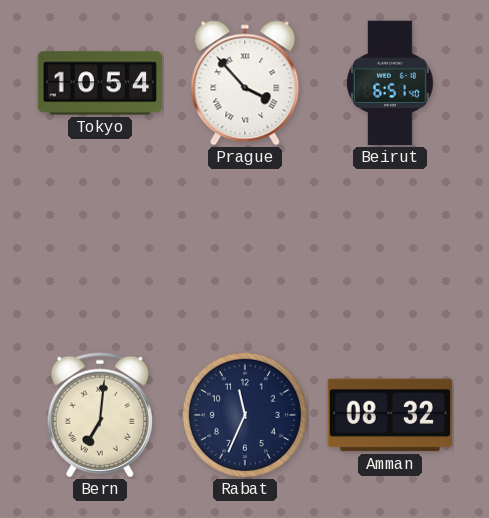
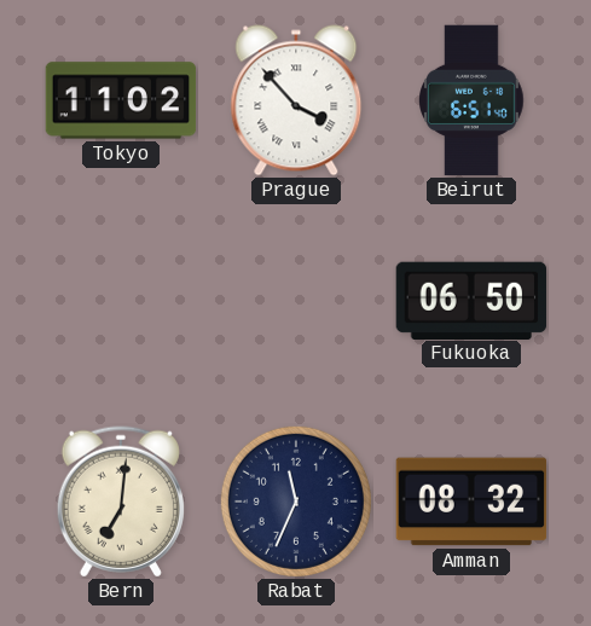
Tokyo: 10:54 -> 11:02
Fukuoka: none -> 06:50
